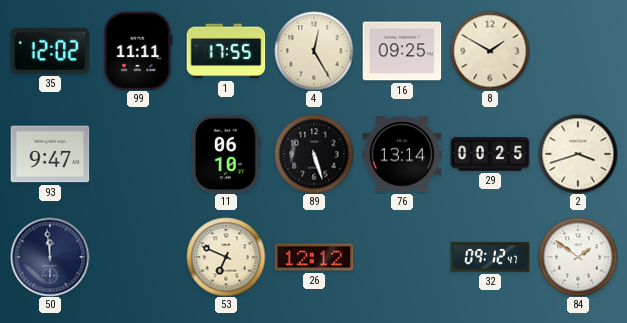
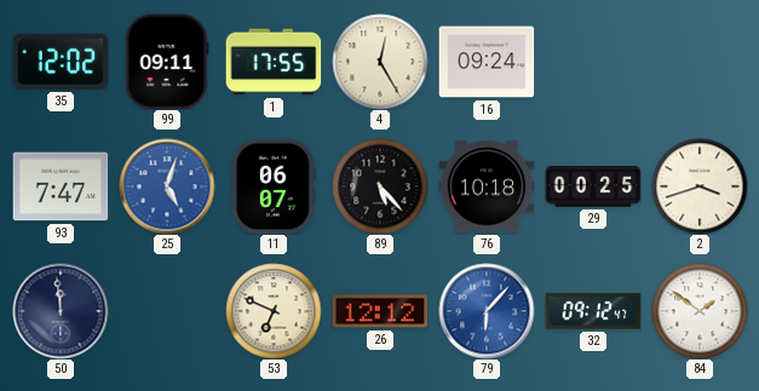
99: 11:11 -> 09:11
16: 09:25 -> 09:24
8: 1:50 -> none
93: 9:47 -> 7:47
25: none -> 5:03
11: 06:10 -> 06:07
89: 5:27 -> 5:23
76: 13:14 -> 10:18
79: none -> 6:07
